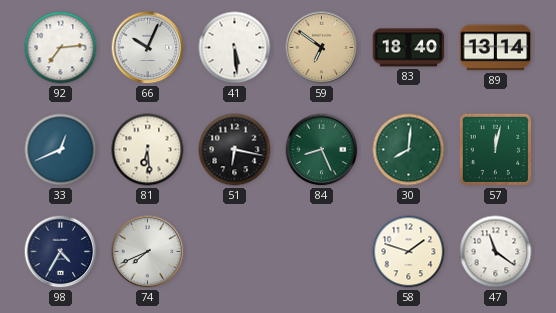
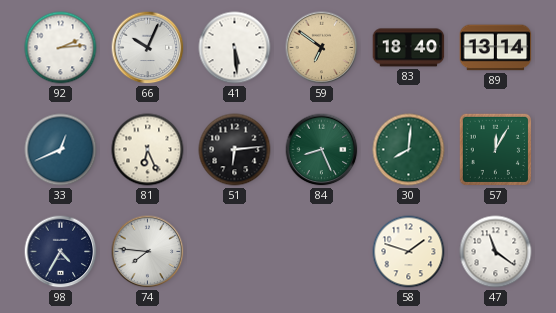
92: 7:14 -> 2:14
81: 6:29 -> 6:26
51: 6:17 -> 6:14
57: 12:02 -> 12:05
74: 7:41 -> 7:46
